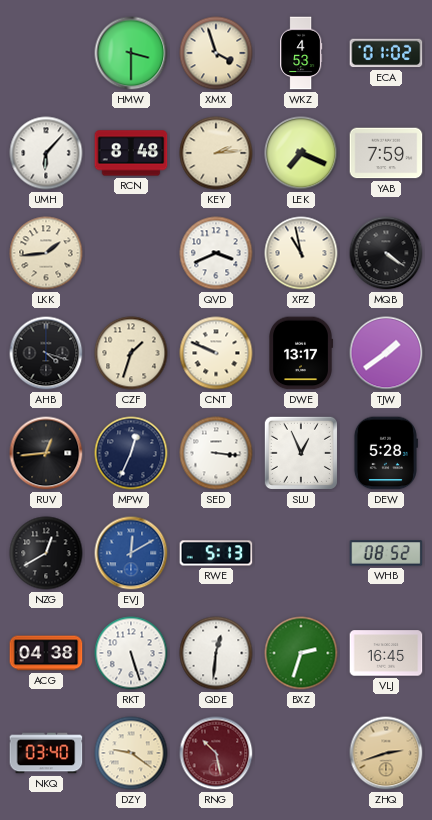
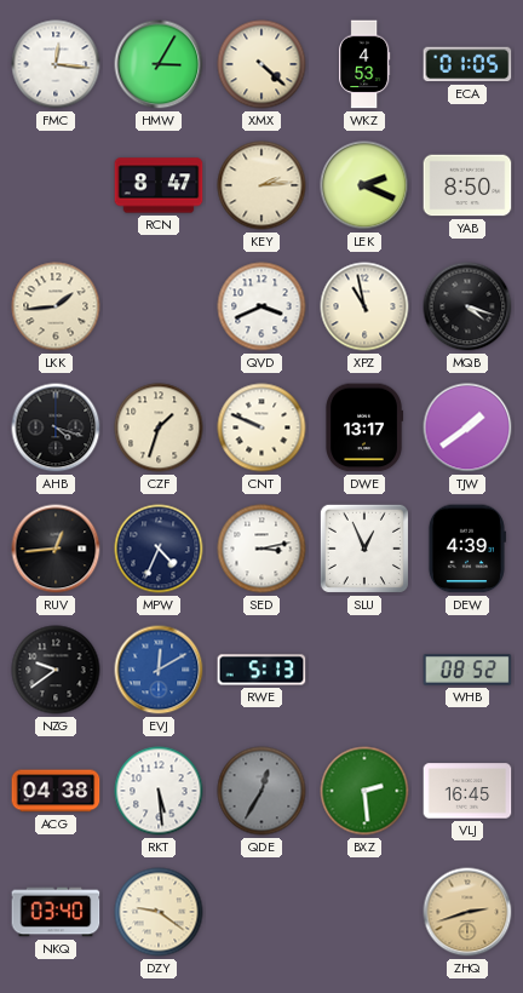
FMC: none -> 12:16
HMW: 3:30 -> 3:05
XMX: 3:57 -> 4:22
ECA: 01:02 -> 01:05
UMH: 6:07 -> none
RCN: 8:48 -> 8:47
LEK: 7:19 -> 2:19
YAB: 7:59 -> 8:50
MQB: 4:21 -> 4:18
MPW: 12:34 -> 4:34
SED: 3:16 -> 3:13
DEW: 5:28 -> 4:39
NZG: 12:40 -> 9:39
RKT: 5:27 -> 5:29
QDE: 12:31 -> 12:35
QDE dial: white -> grey
BXZ: 2:33 -> 2:29
RNG: 10:28 -> none
